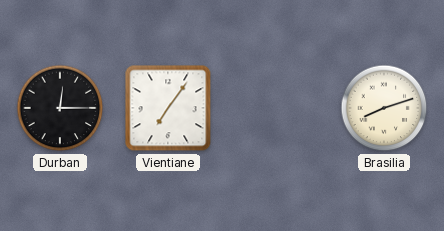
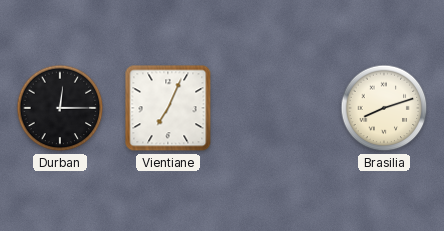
Vientiane: 7:06 -> 7:04
